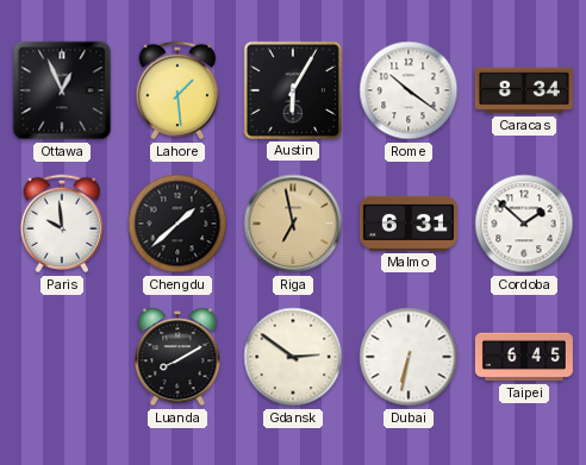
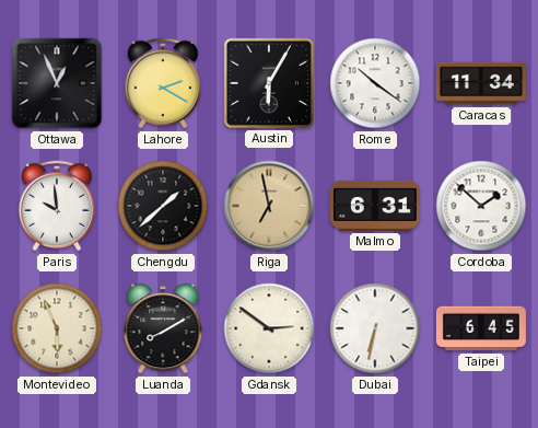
Lahore: 1:29 -> 2:20
Caracas: 8:34 -> 11:34
Montevideo: none -> 5:56
